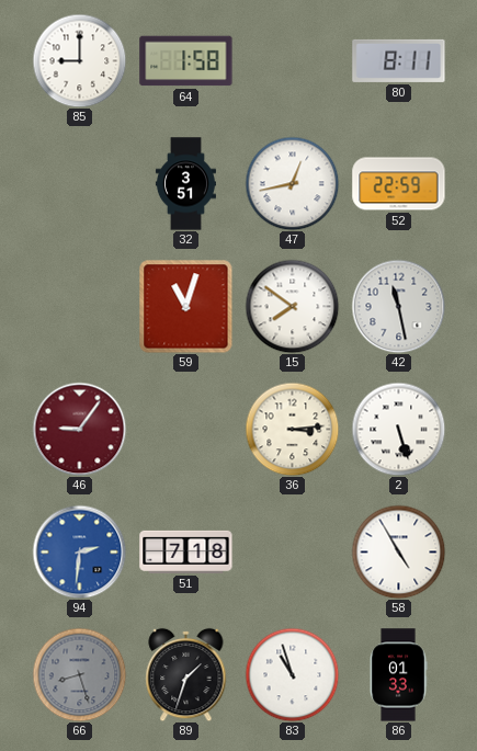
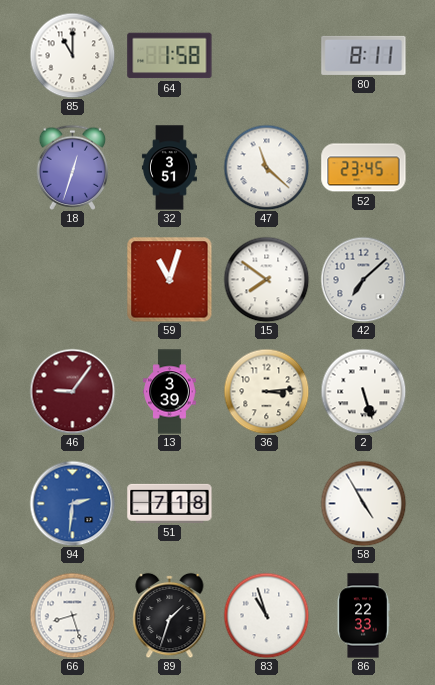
85: 9:00 -> 11:00
18: none -> 12:33
47: 12:43 -> 11:22
52: 22:59 -> 23:45
42: 11:28 -> 7:08
13: none -> 3:39
66 dial: grey -> white
86: 01:33 -> 22:33
